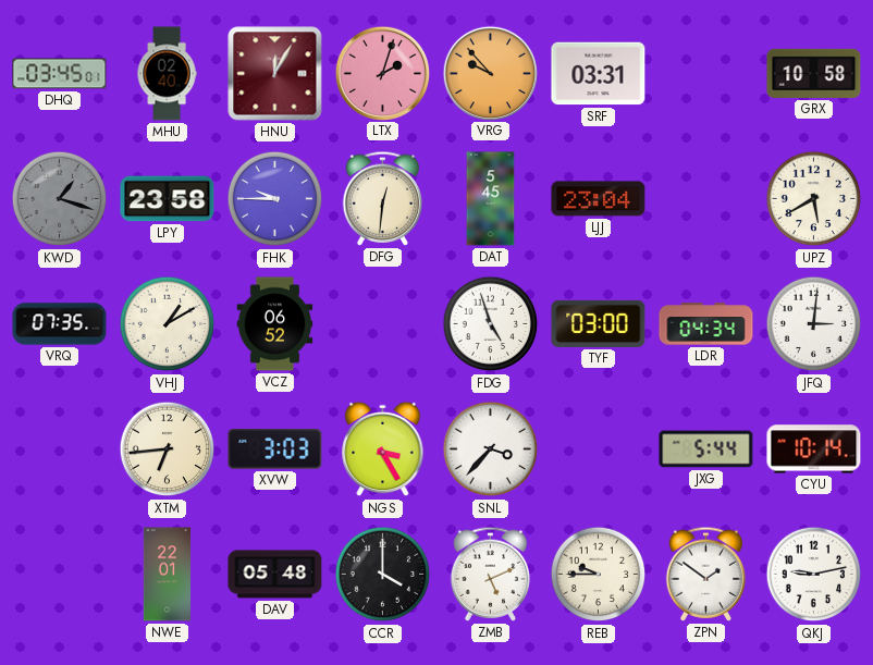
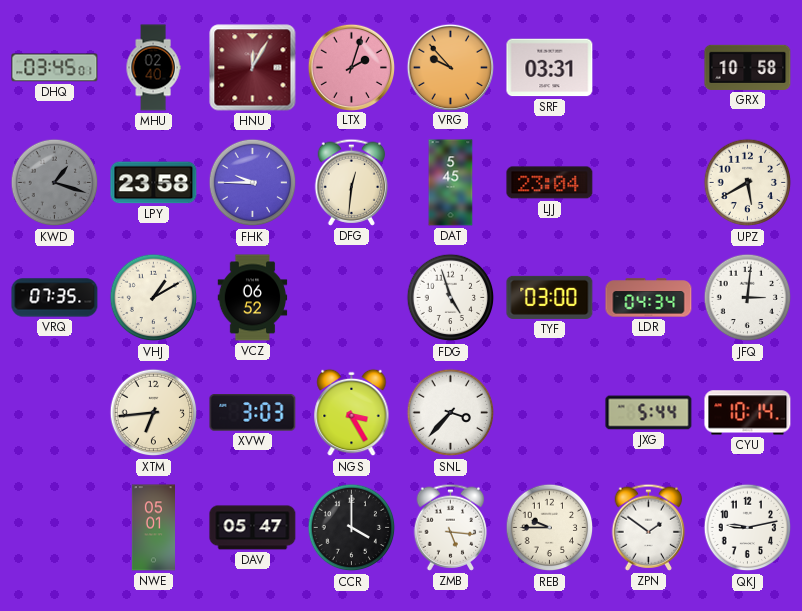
NWE: 22:01 -> 05:01
DAV: 05:48 -> 05:47
ZMB: 5:11 -> 5:16
